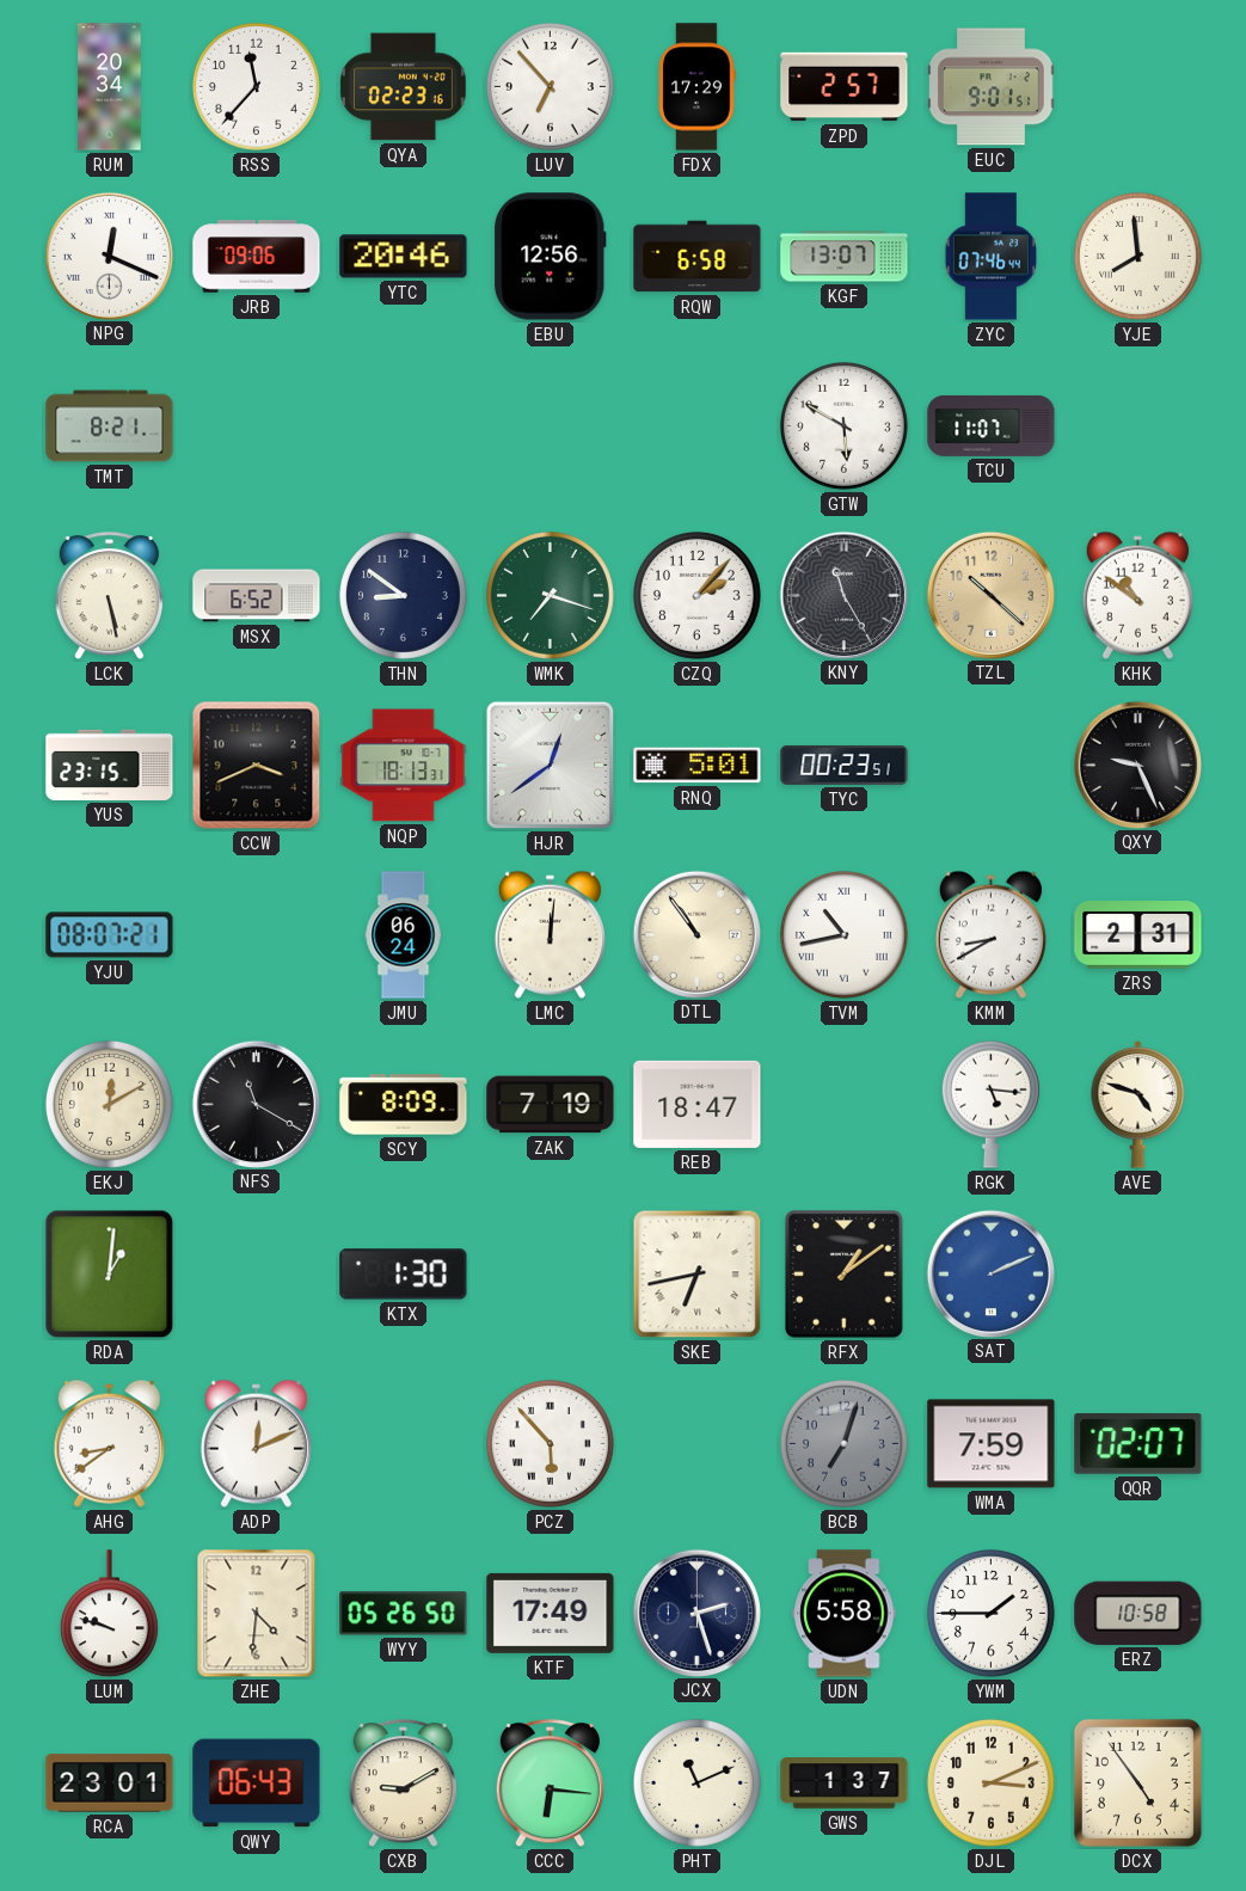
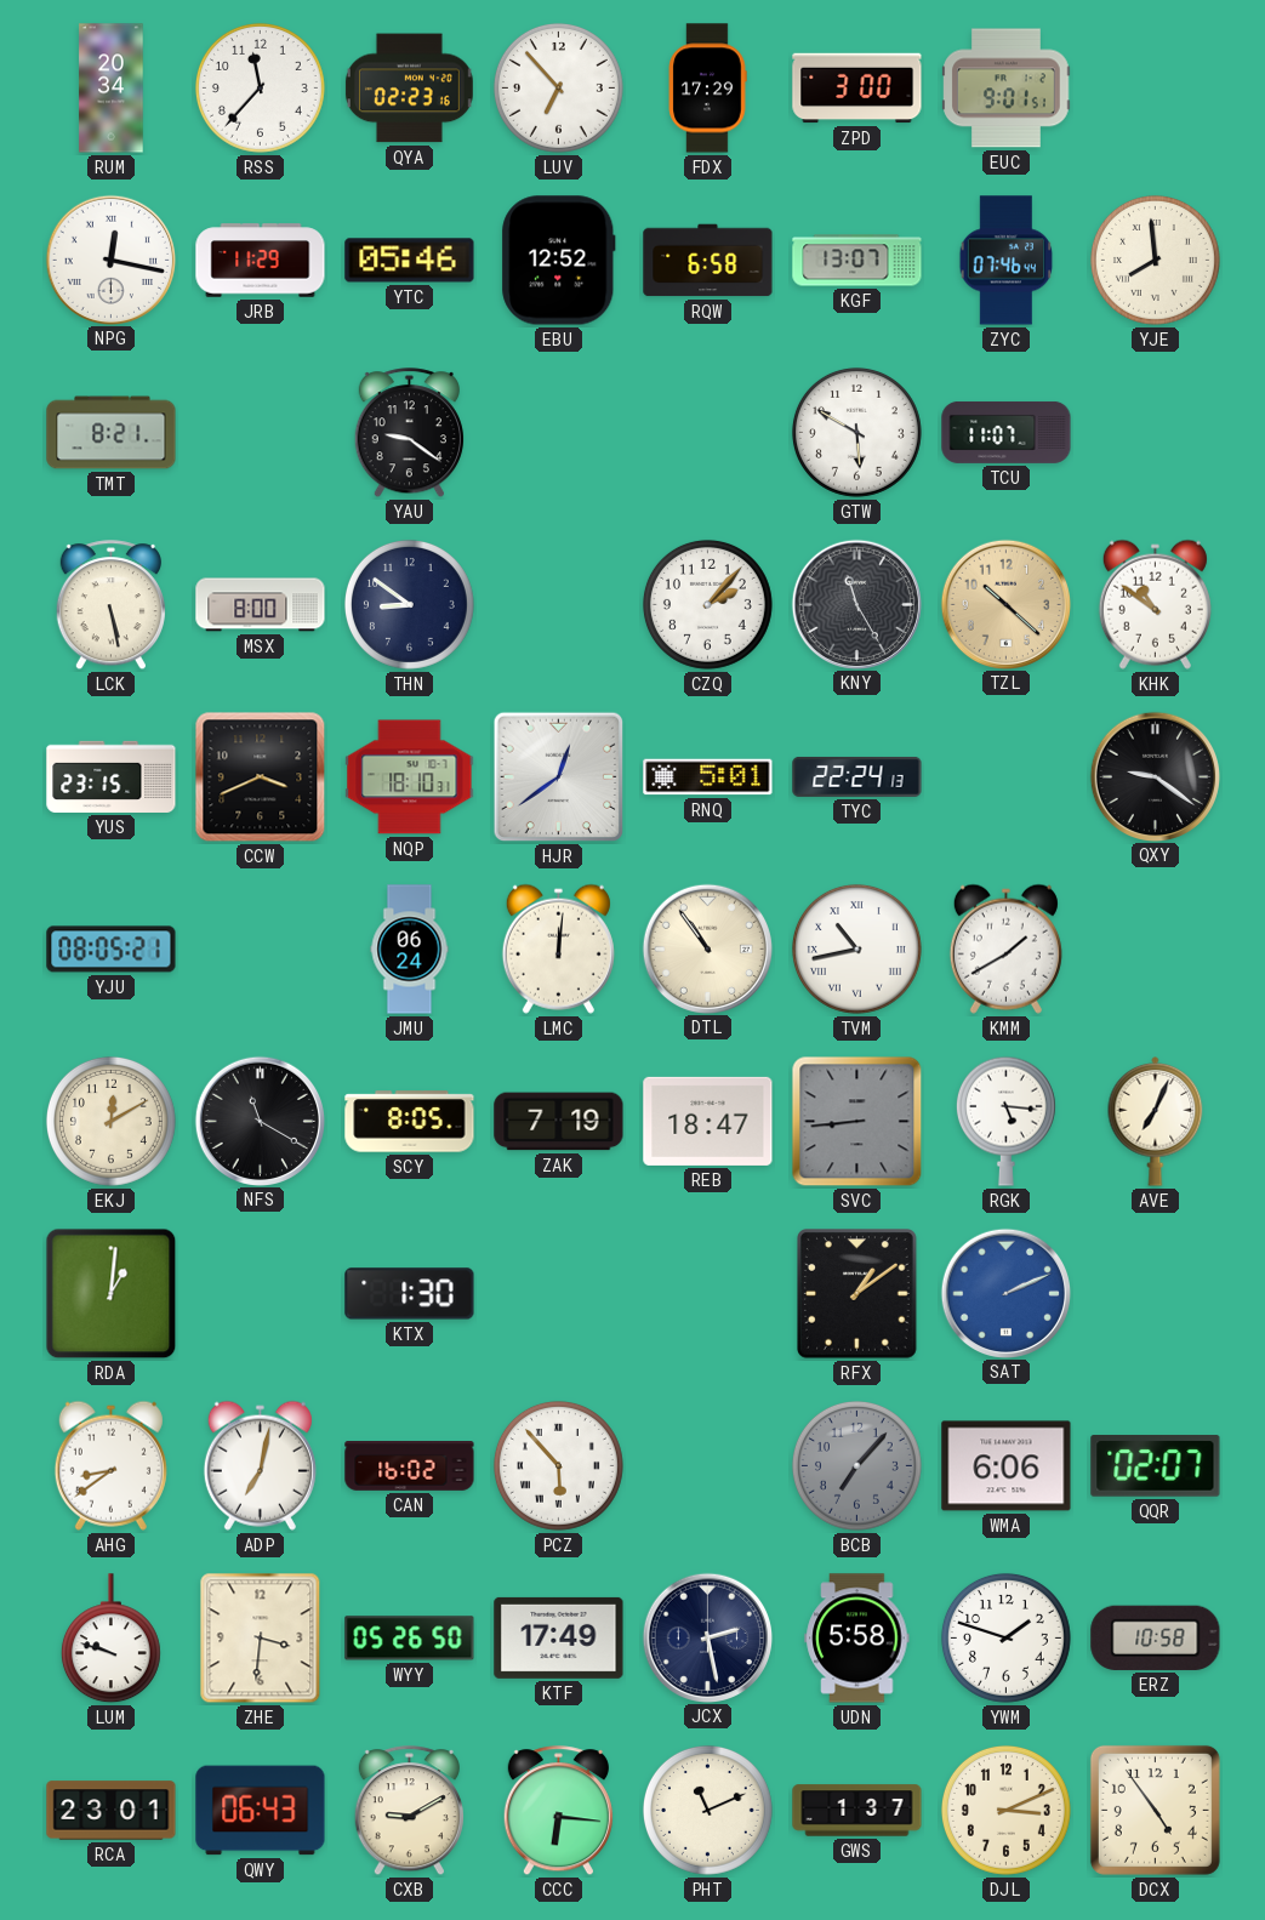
ZPD: 2:57 -> 3:00
NPG: 12:19 -> 12:17
JRB: 09:06 -> 11:29
YTC: 20:46 -> 05:46
EBU: 12:56 -> 12:52
YAU: none -> 9:21
MSX: 6:52 -> 8:00
WMK: 7:18 -> none
NQP: 18:13 -> 18:10
TYC: 00:23 -> 22:24
QXY: 9:26 -> 9:21
YJU: 08:07 -> 08:05
KMM: 8:40 -> 1:40
ZRS: 2:31 -> none
SCY: 8:09 -> 8:05
SVC: none -> 8:44
AVE: 4:48 -> 7:04
SKE: 6:43 -> none
ADP: 12:11 -> 7:02
CAN: none -> 16:02
BCB: 7:03 -> 7:07
WMA: 7:59 -> 6:06
ZHE: 4:31 -> 3:31
JCX: 2:27 -> 2:28
YWM: 1:45 -> 1:48
